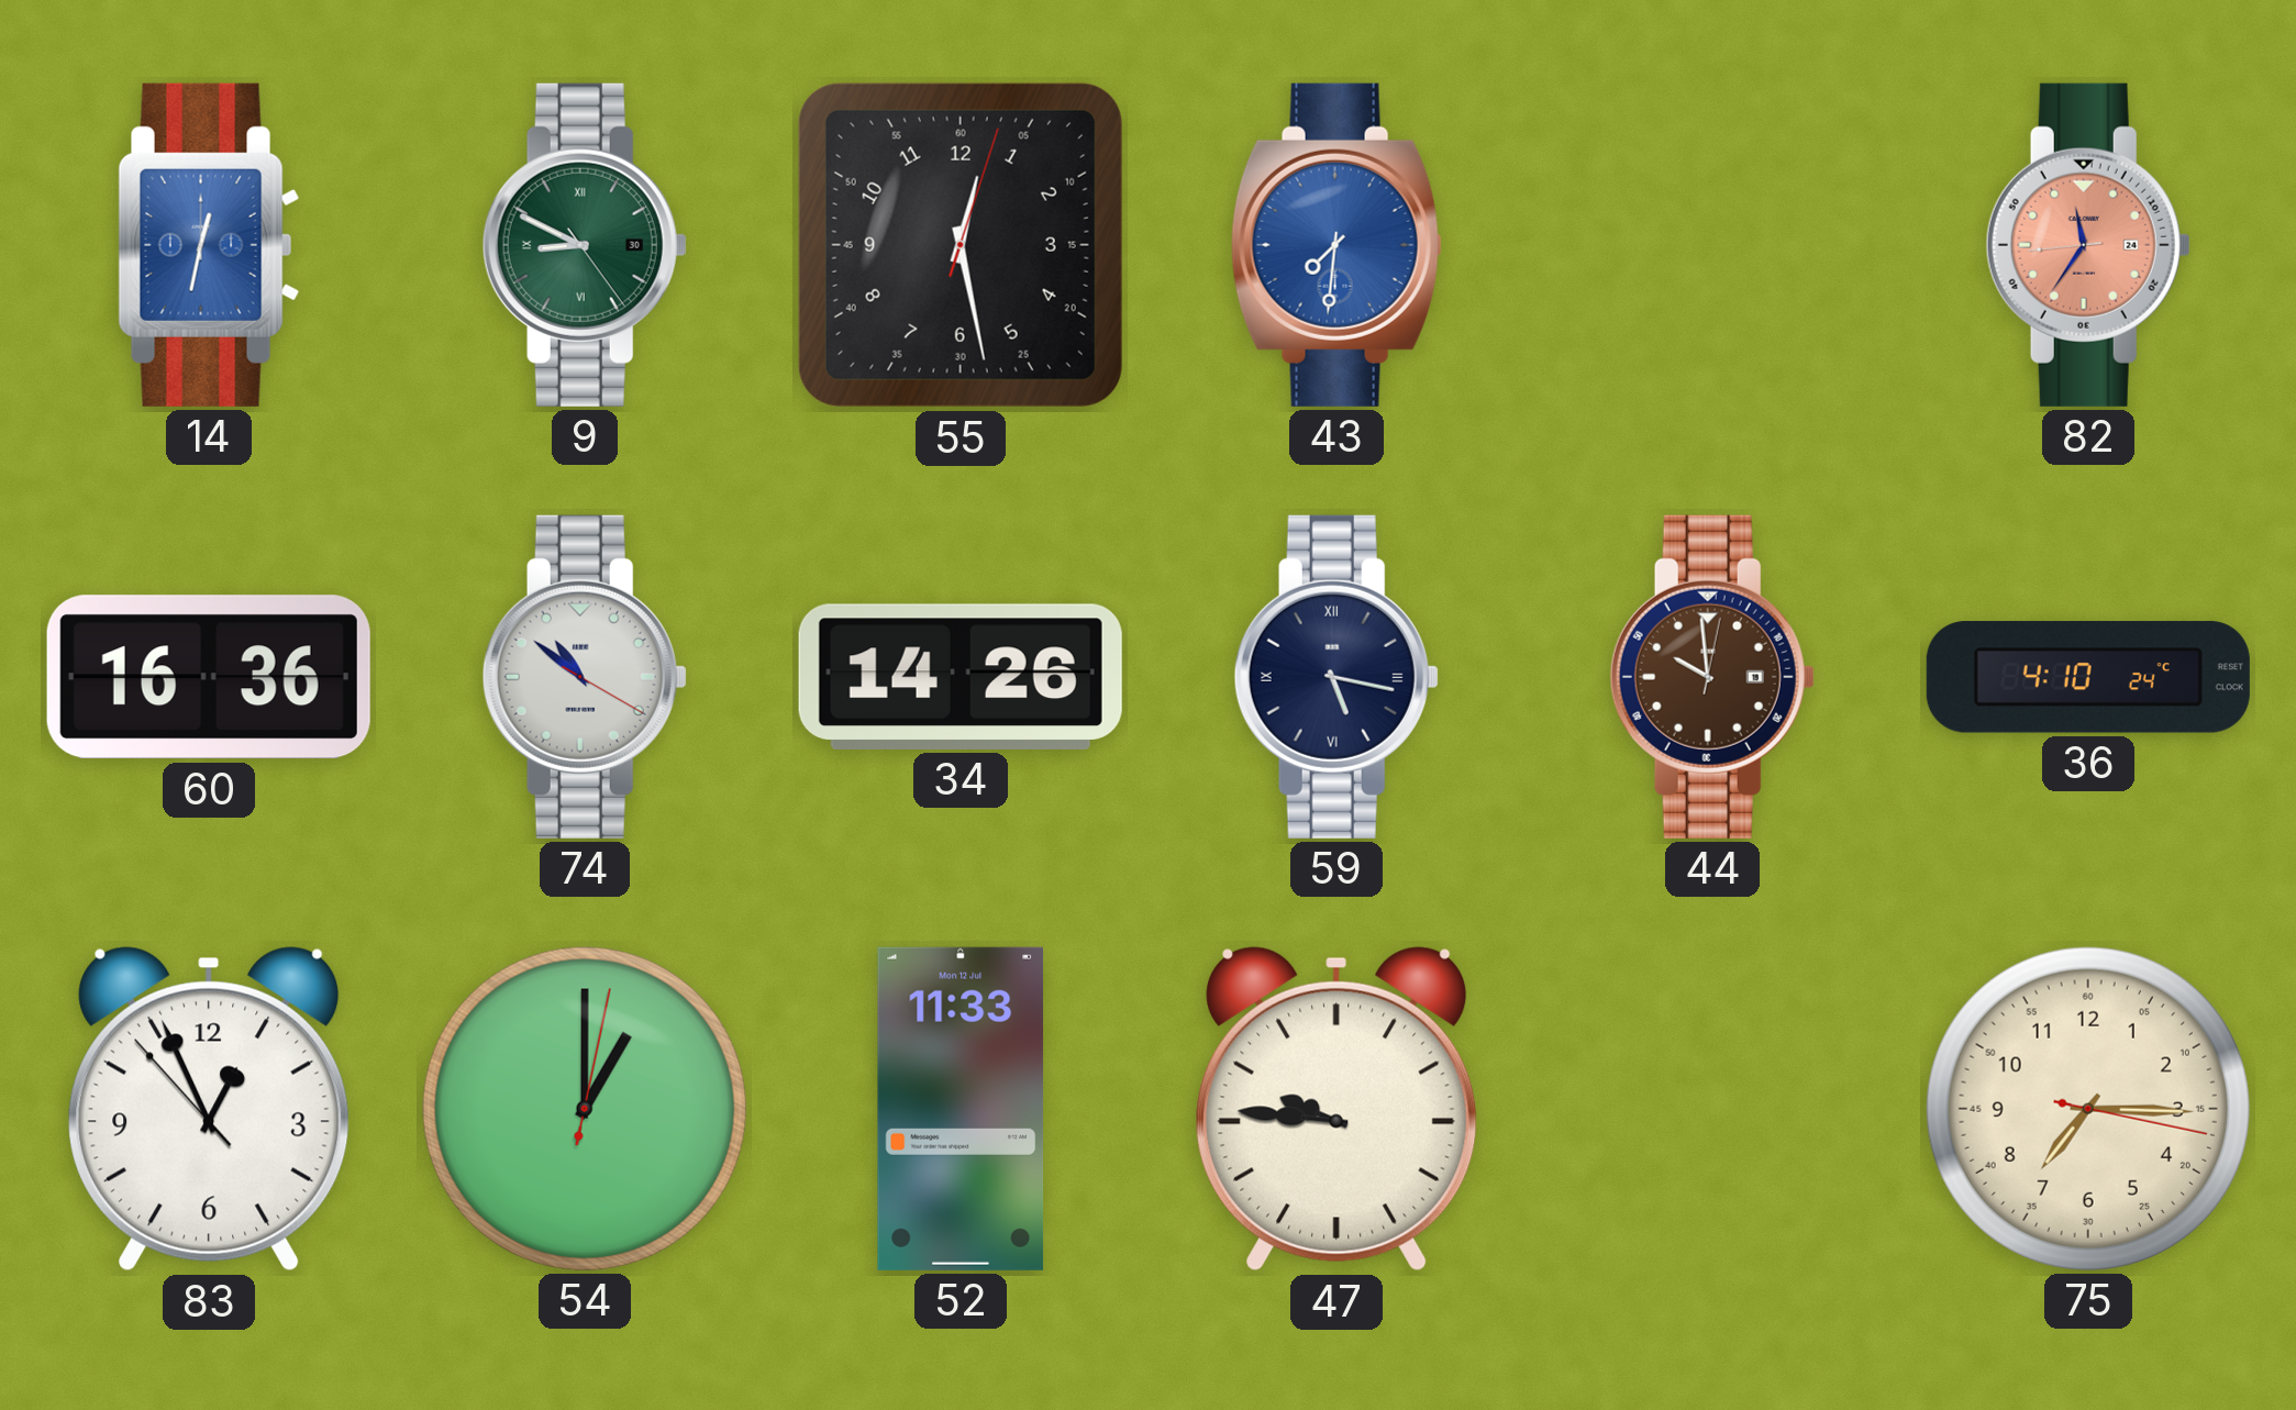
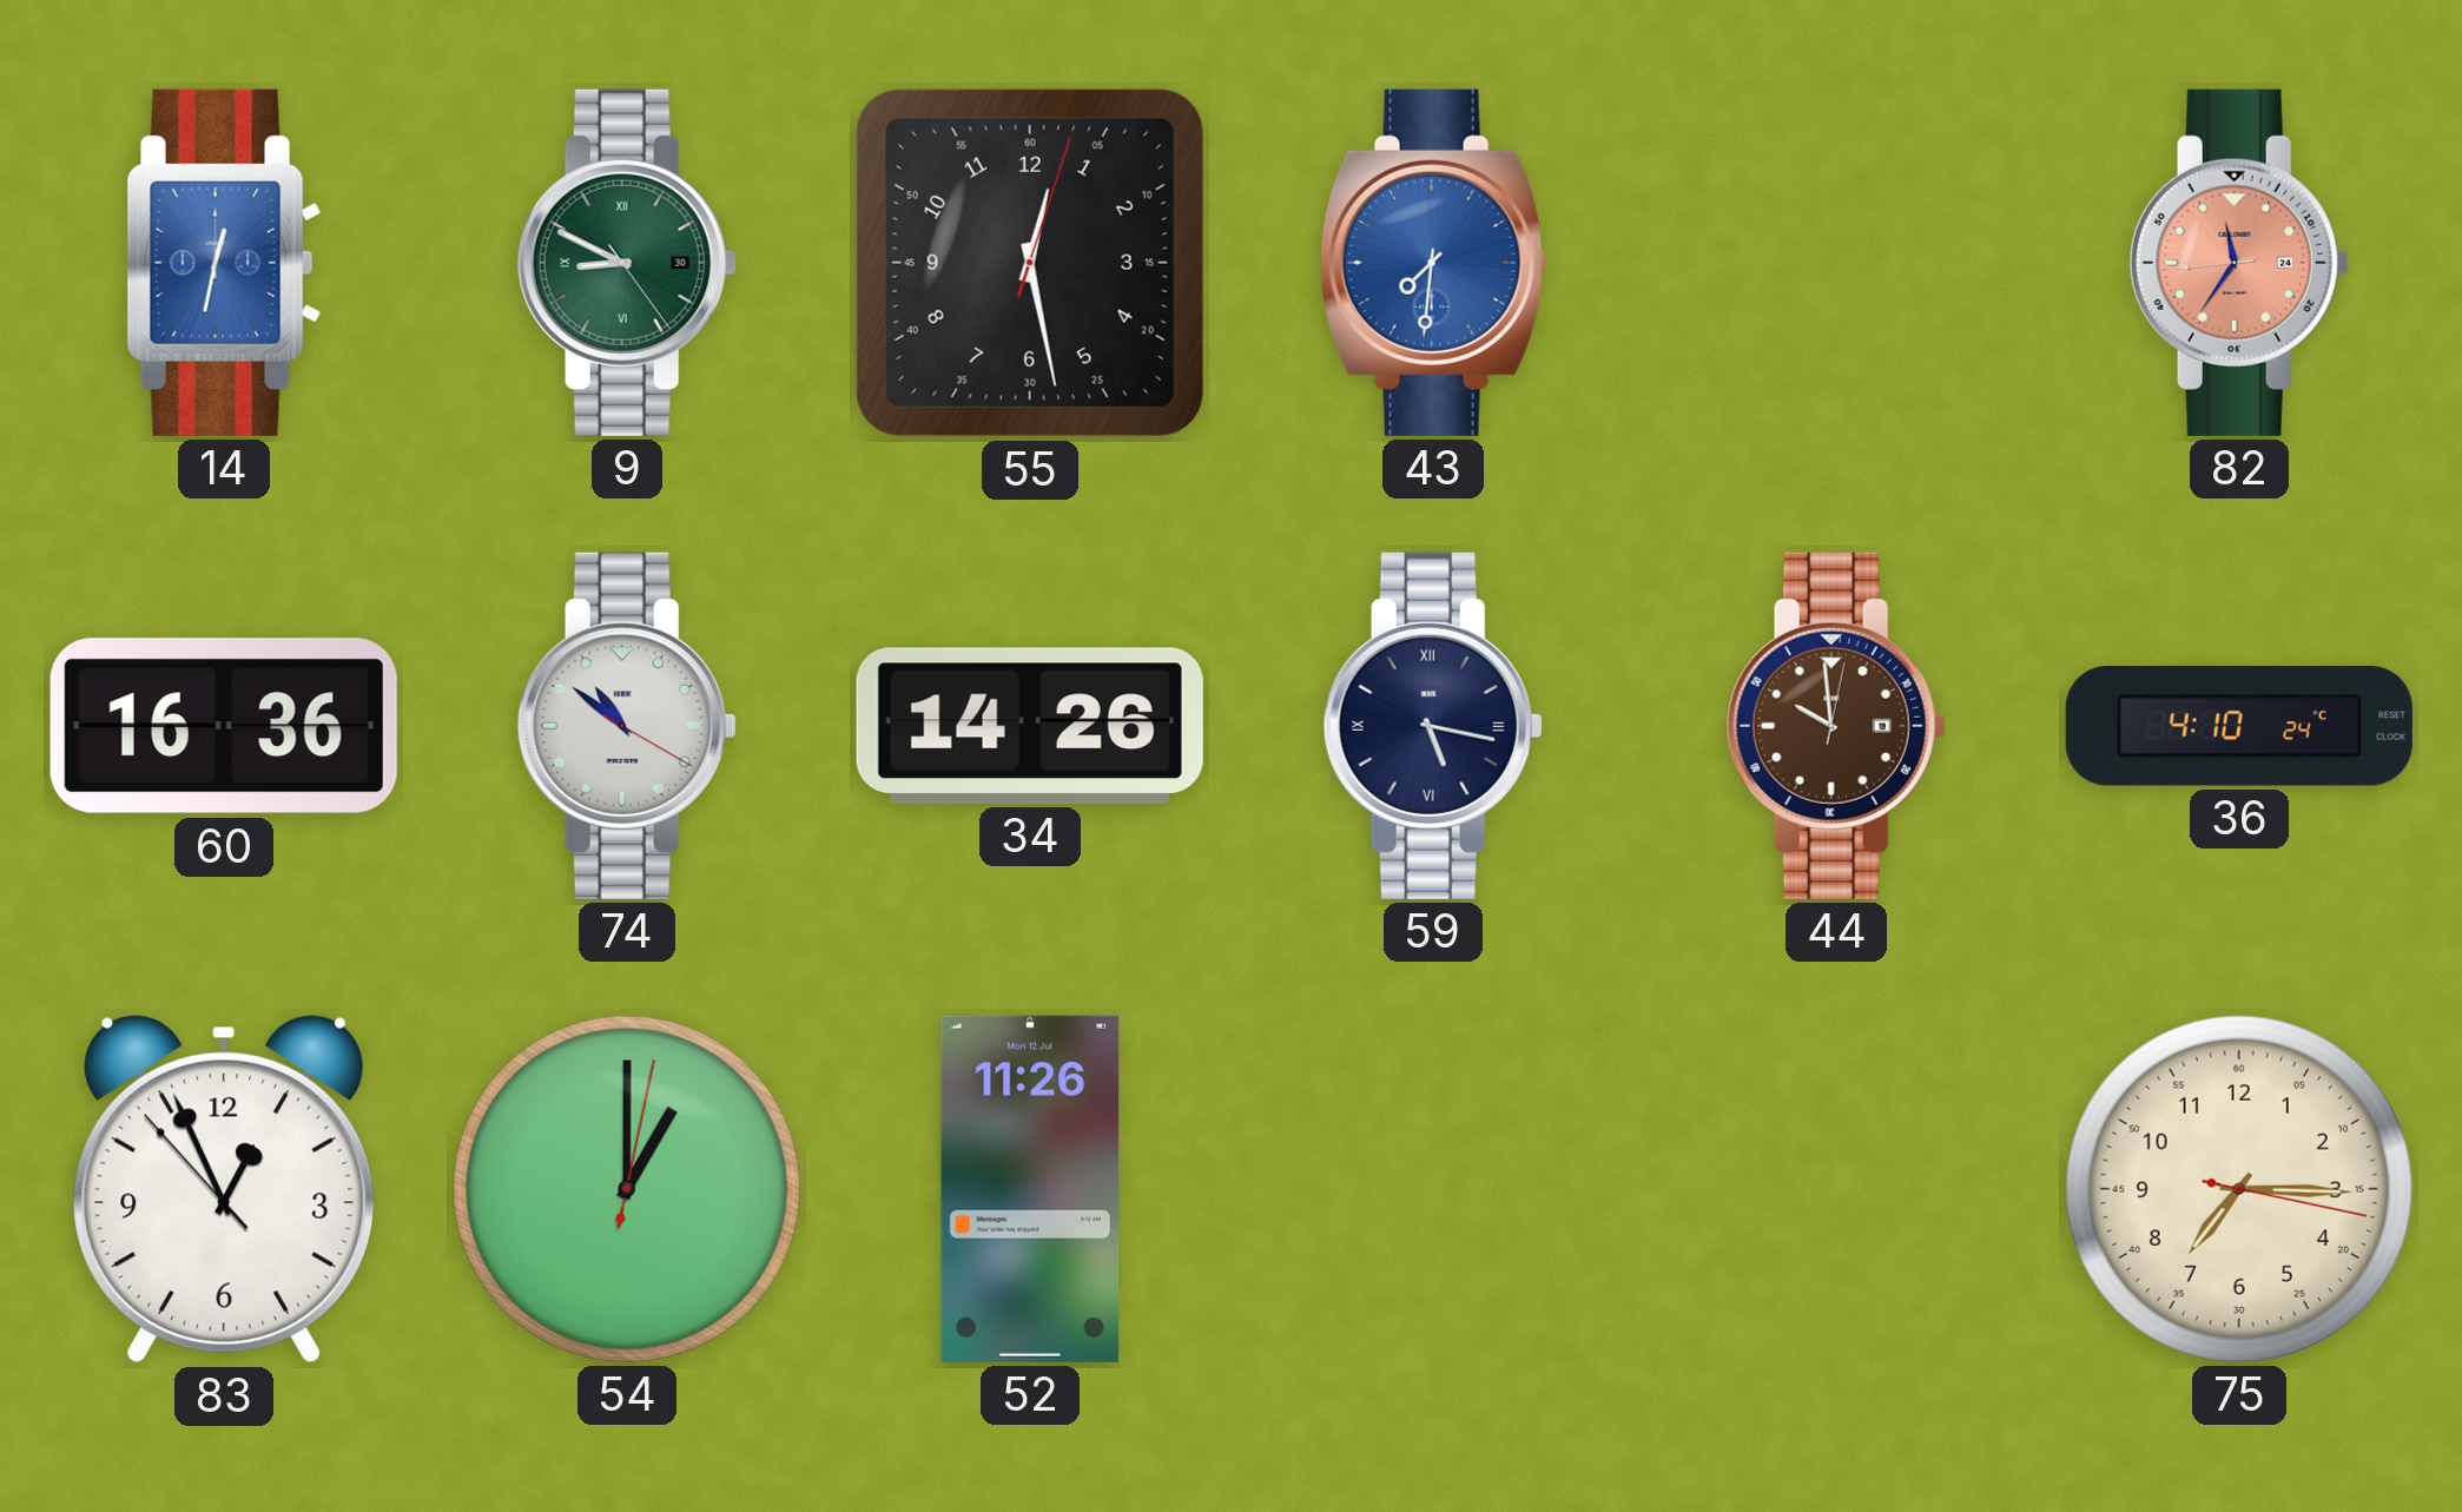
52: 11:33 -> 11:26
47: 9:46 -> none
